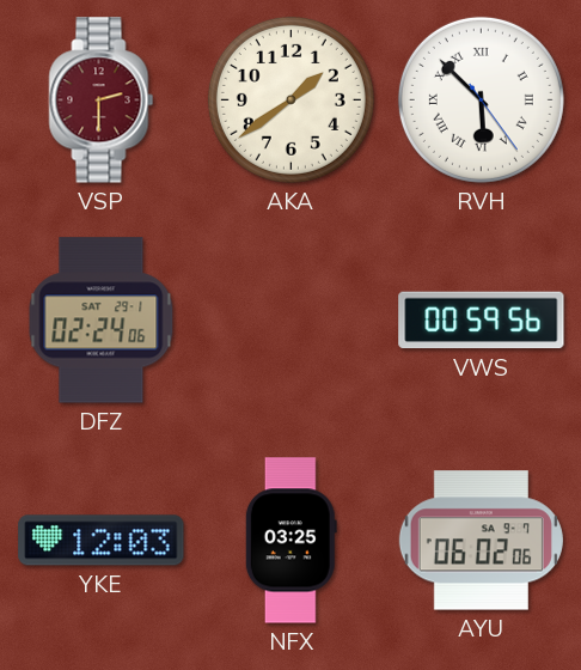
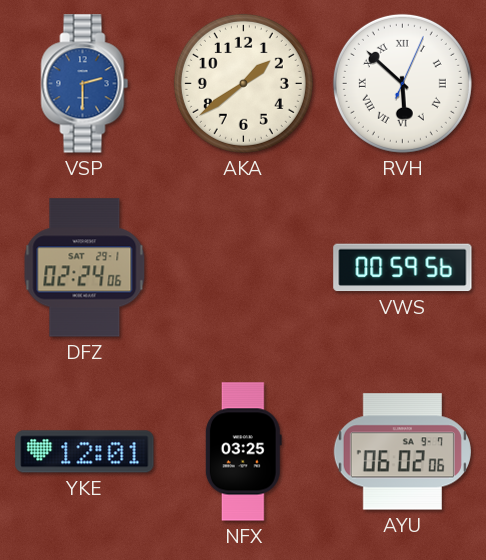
VSP dial: burgundy -> blue
RVH: 5:52:24 -> 5:52:04
YKE: 12:03 -> 12:01
